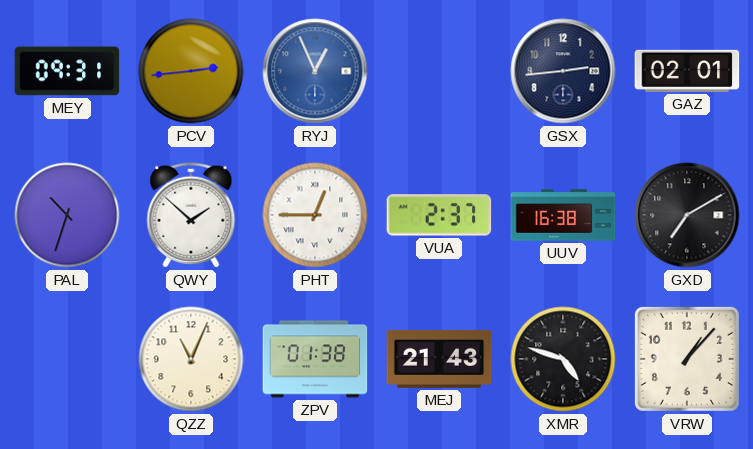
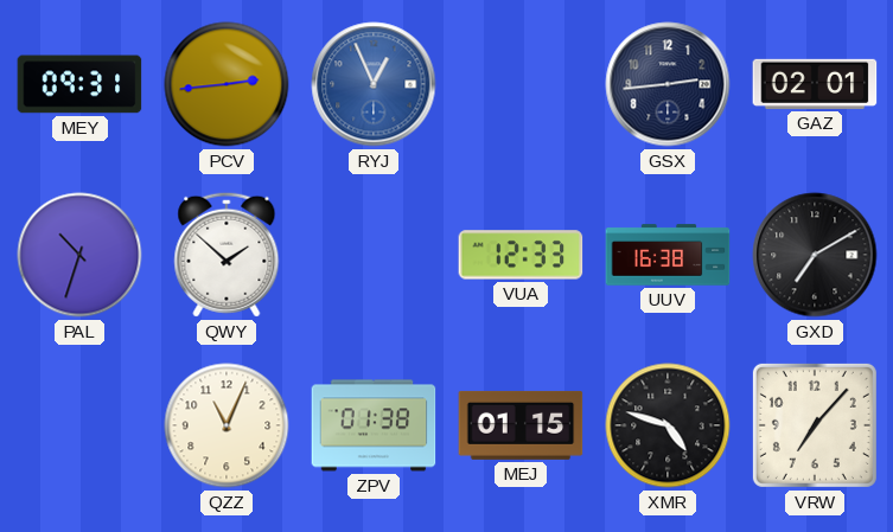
PHT: 12:45 -> none
VUA: 2:37 -> 12:33
MEJ: 21:43 -> 01:15
VRW: 1:07 -> 7:07
